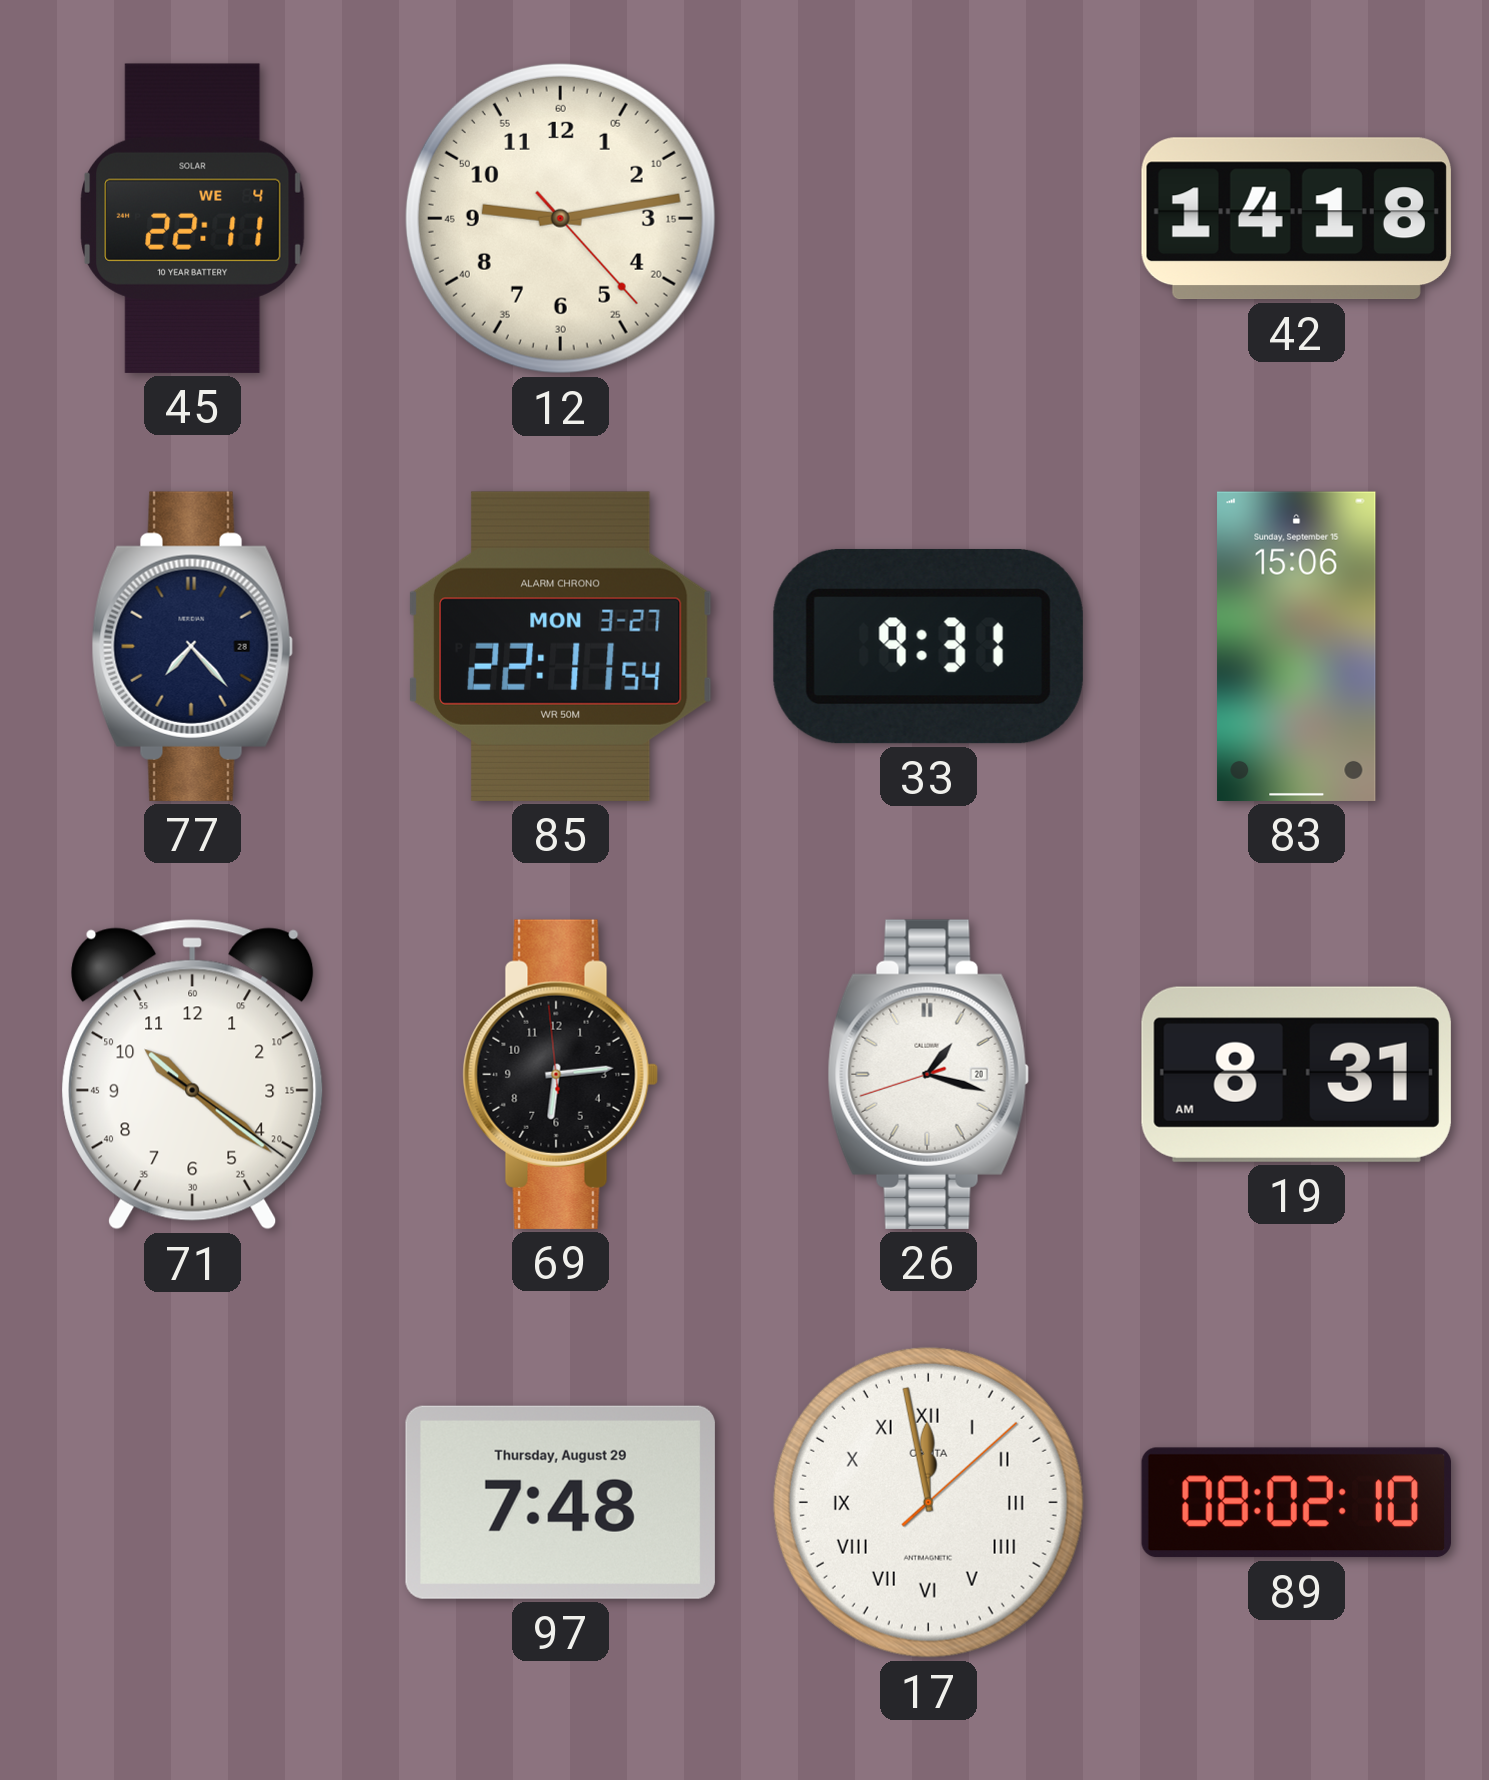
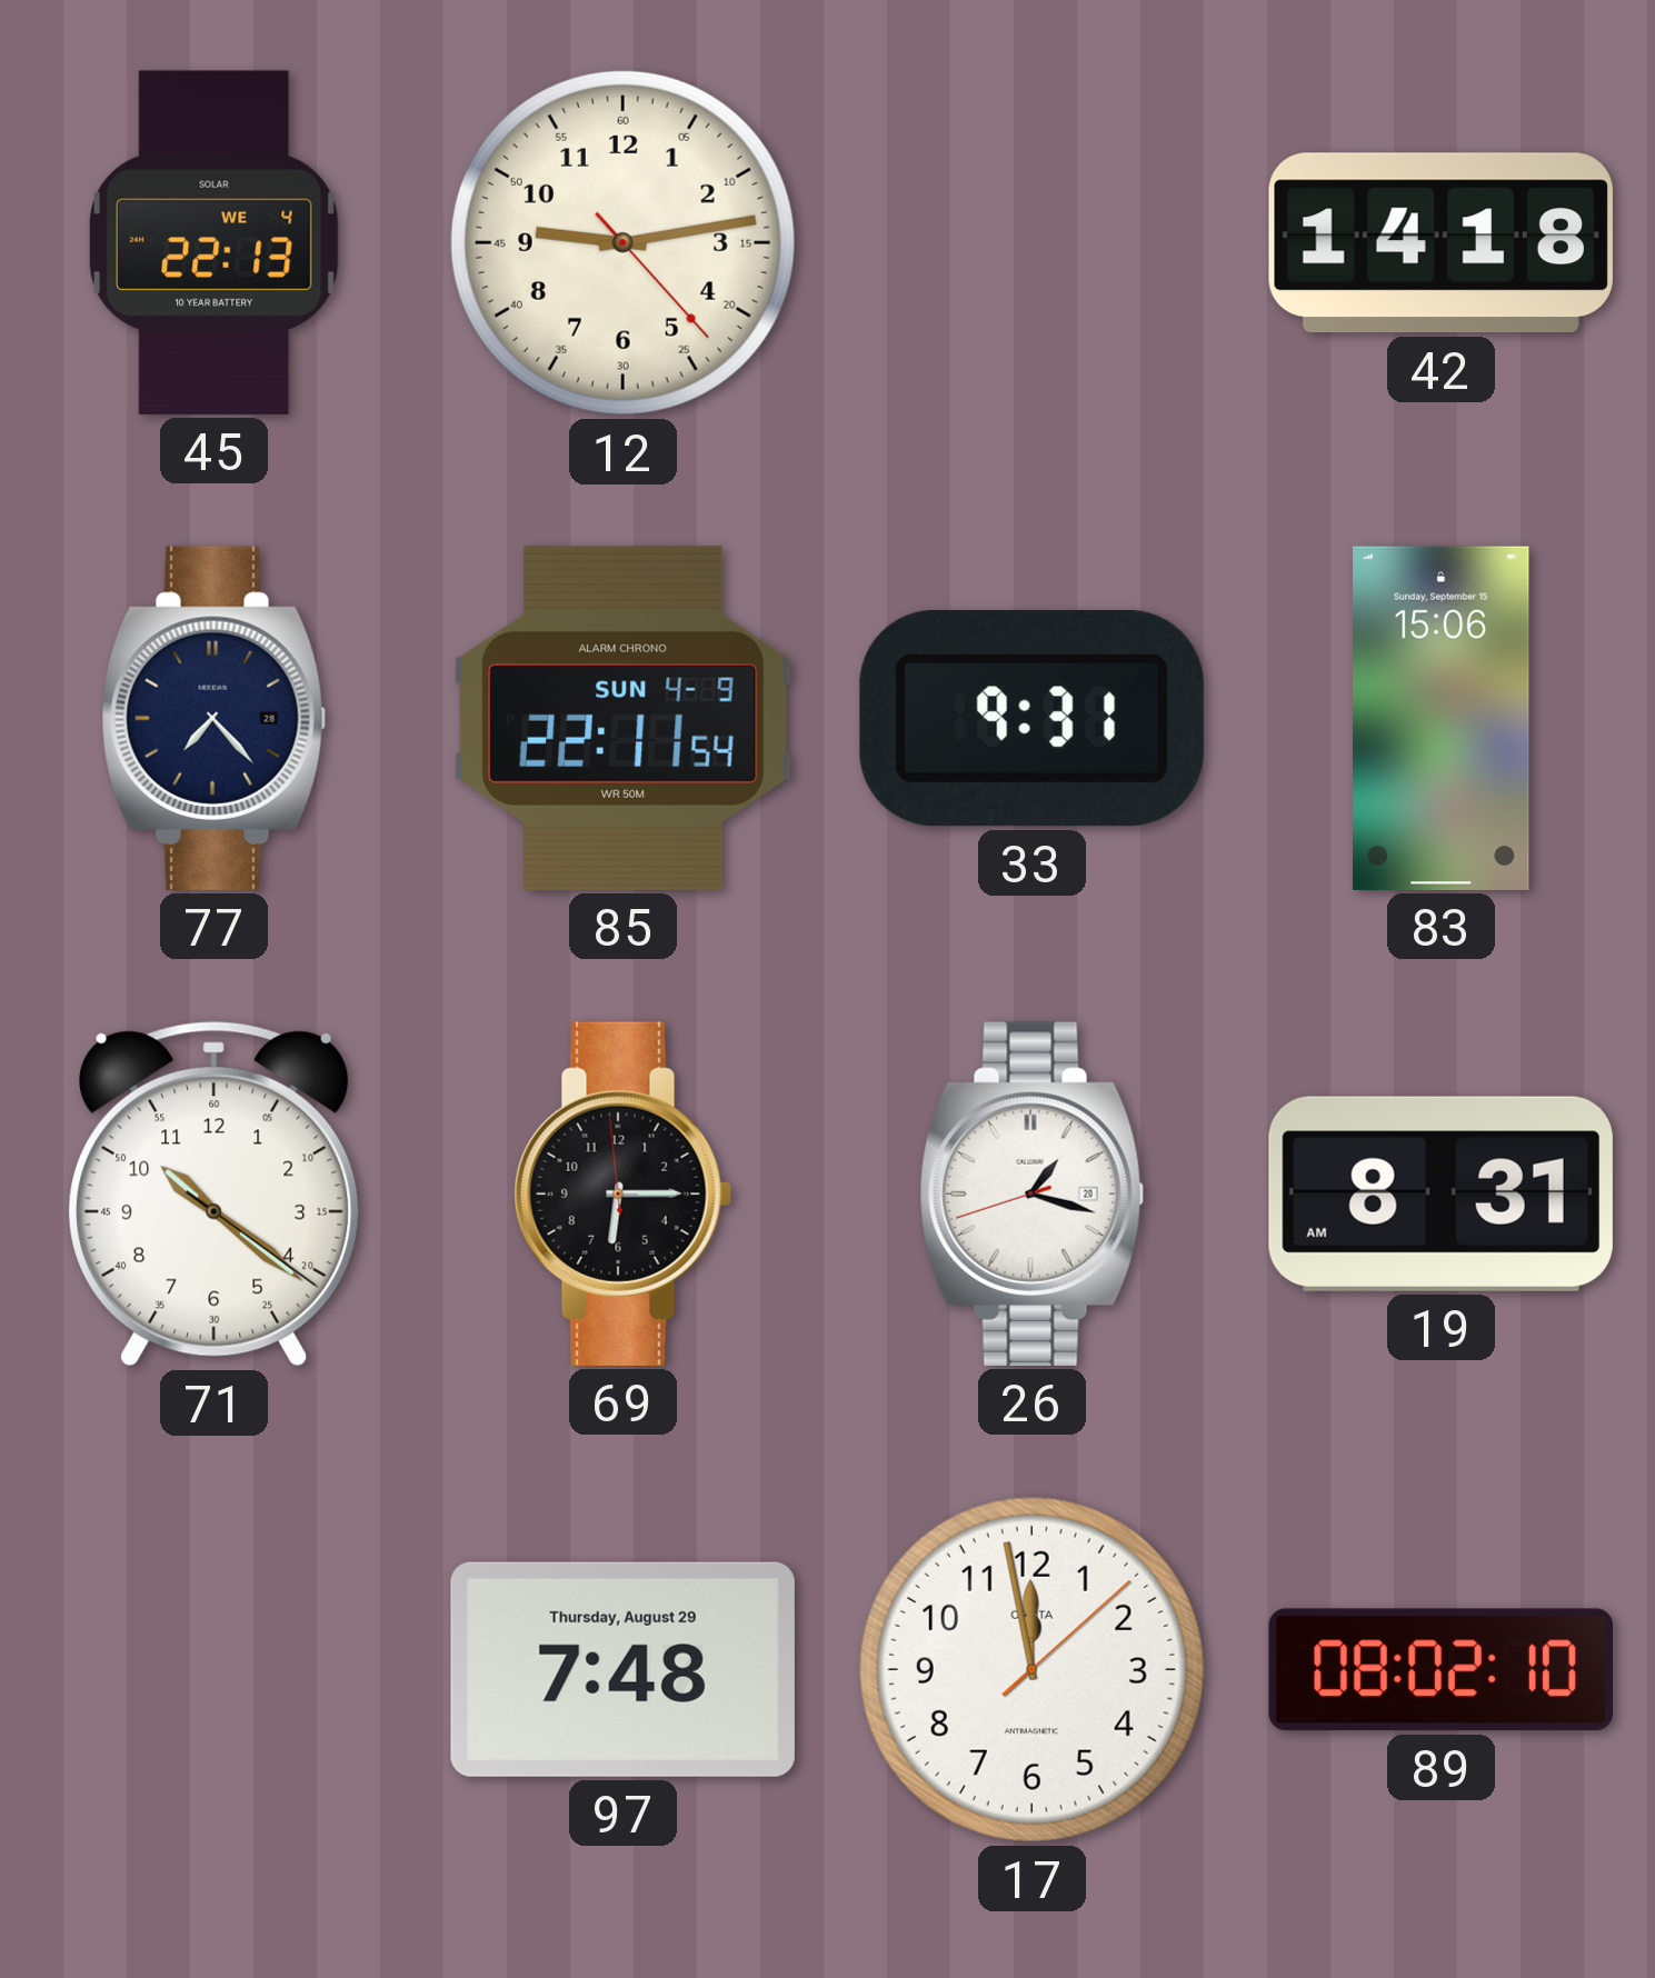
45: 22:11 -> 22:13
85 date: MON 3-27 -> SUN 4-9
69: 6:13 -> 6:14
17 numerals: Roman -> Arabic
